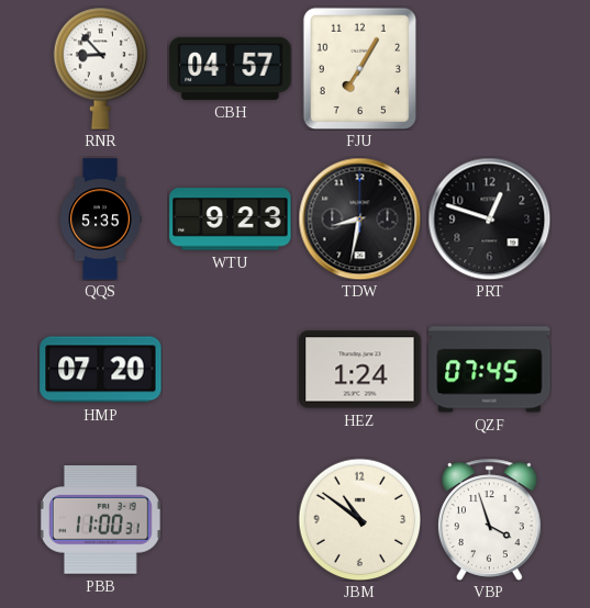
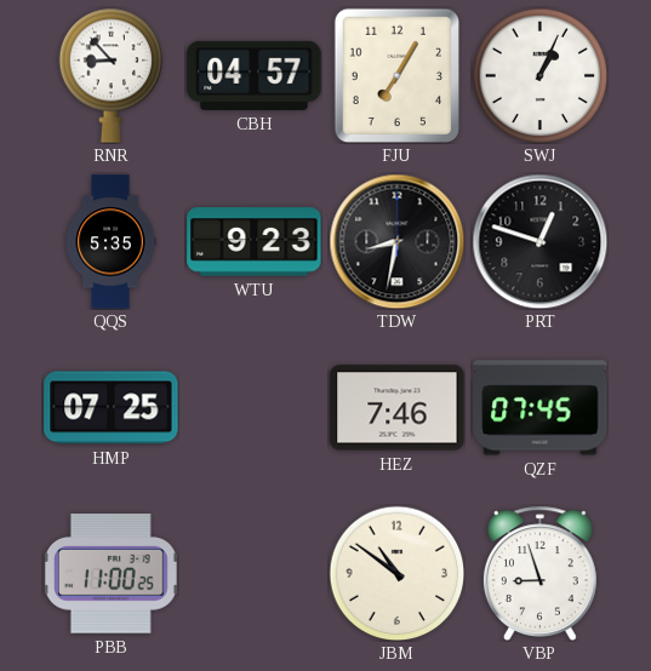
SWJ: none -> 1:04
HMP: 07:20 -> 07:25
HEZ: 1:24 -> 7:46
PBB: 11:00:31 -> 11:00:25
VBP: 3:57 -> 8:57
